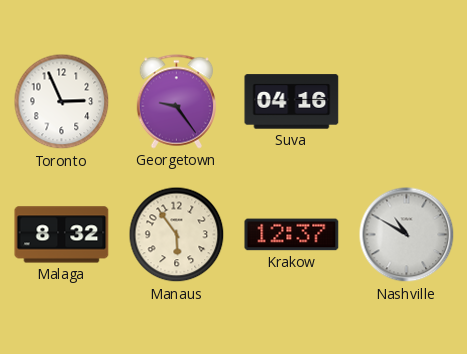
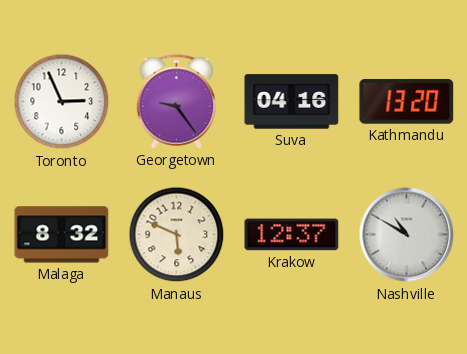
Kathmandu: none -> 13:20
Manaus: 5:54 -> 5:49
